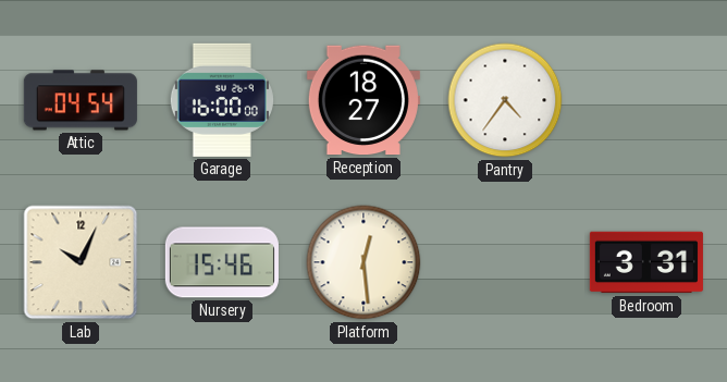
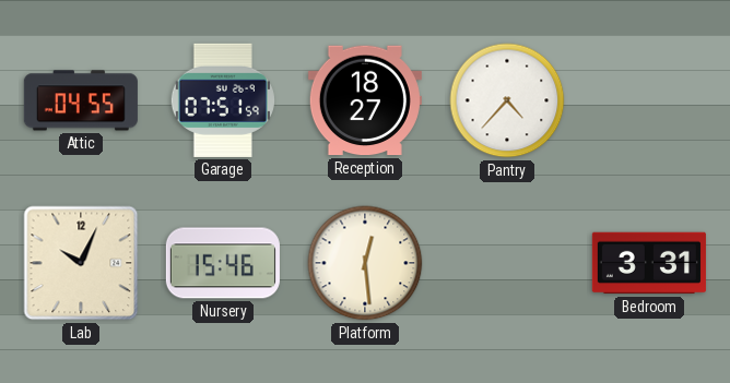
Attic: 04:54 -> 04:55
Garage: 16:00 -> 07:51
Pantry: 4:36 -> 4:37
